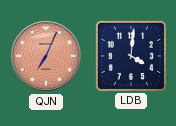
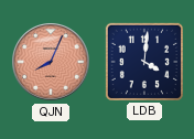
QJN: 7:04 -> 8:04
